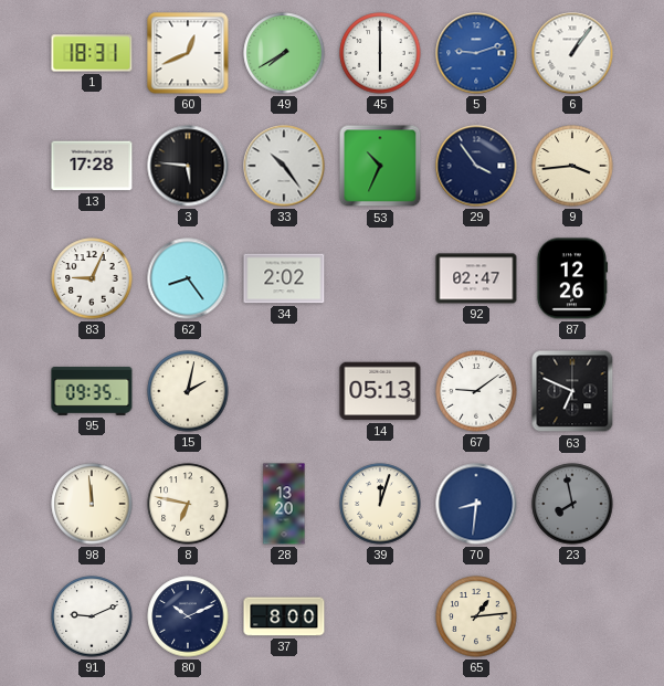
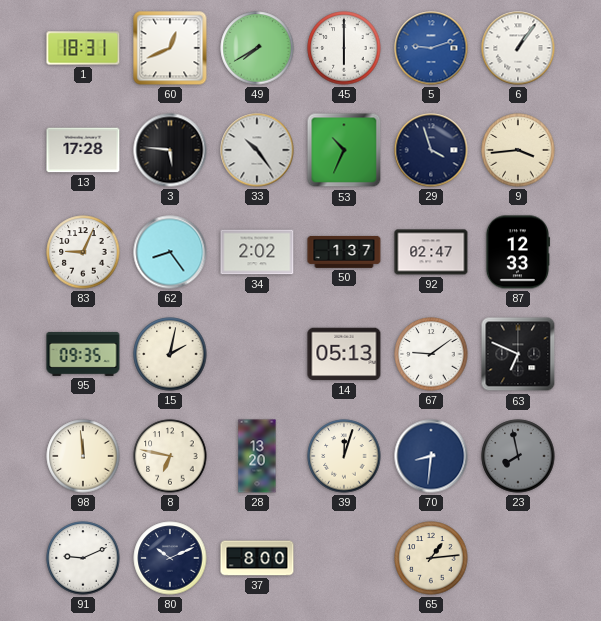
29: 3:54 -> 3:57
50: none -> 1:37
87: 12:26 -> 12:33
